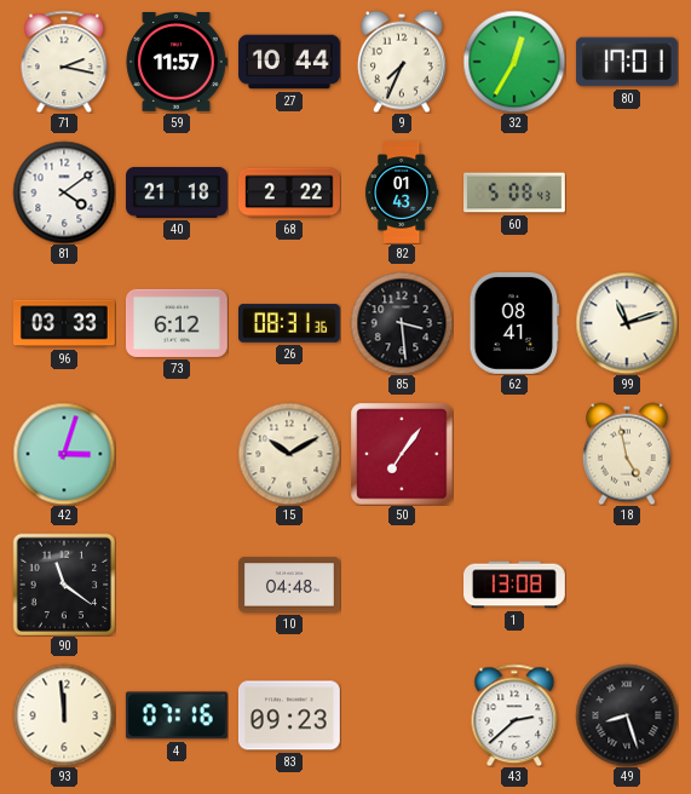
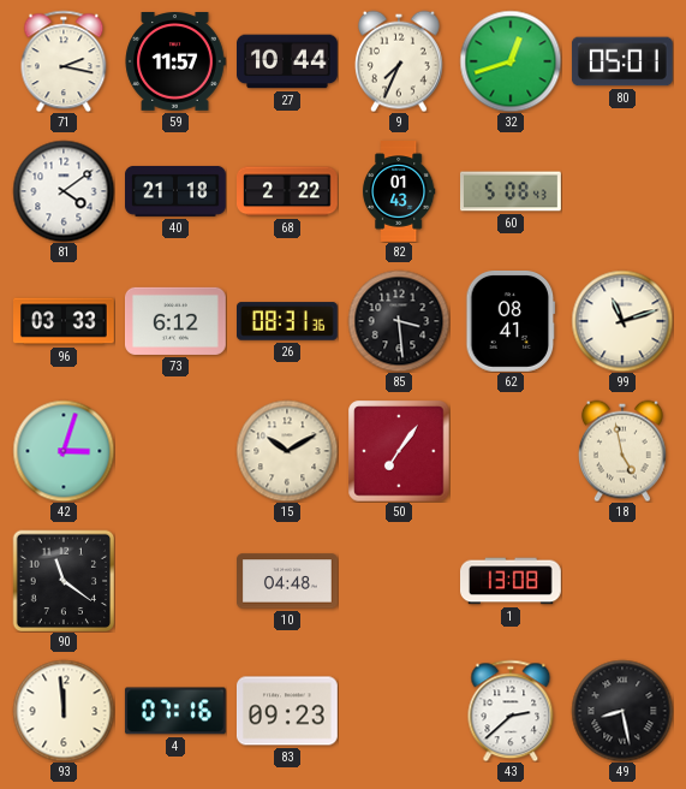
32: 12:35 -> 12:42
80: 17:01 -> 05:01
49: 8:27 -> 8:28
